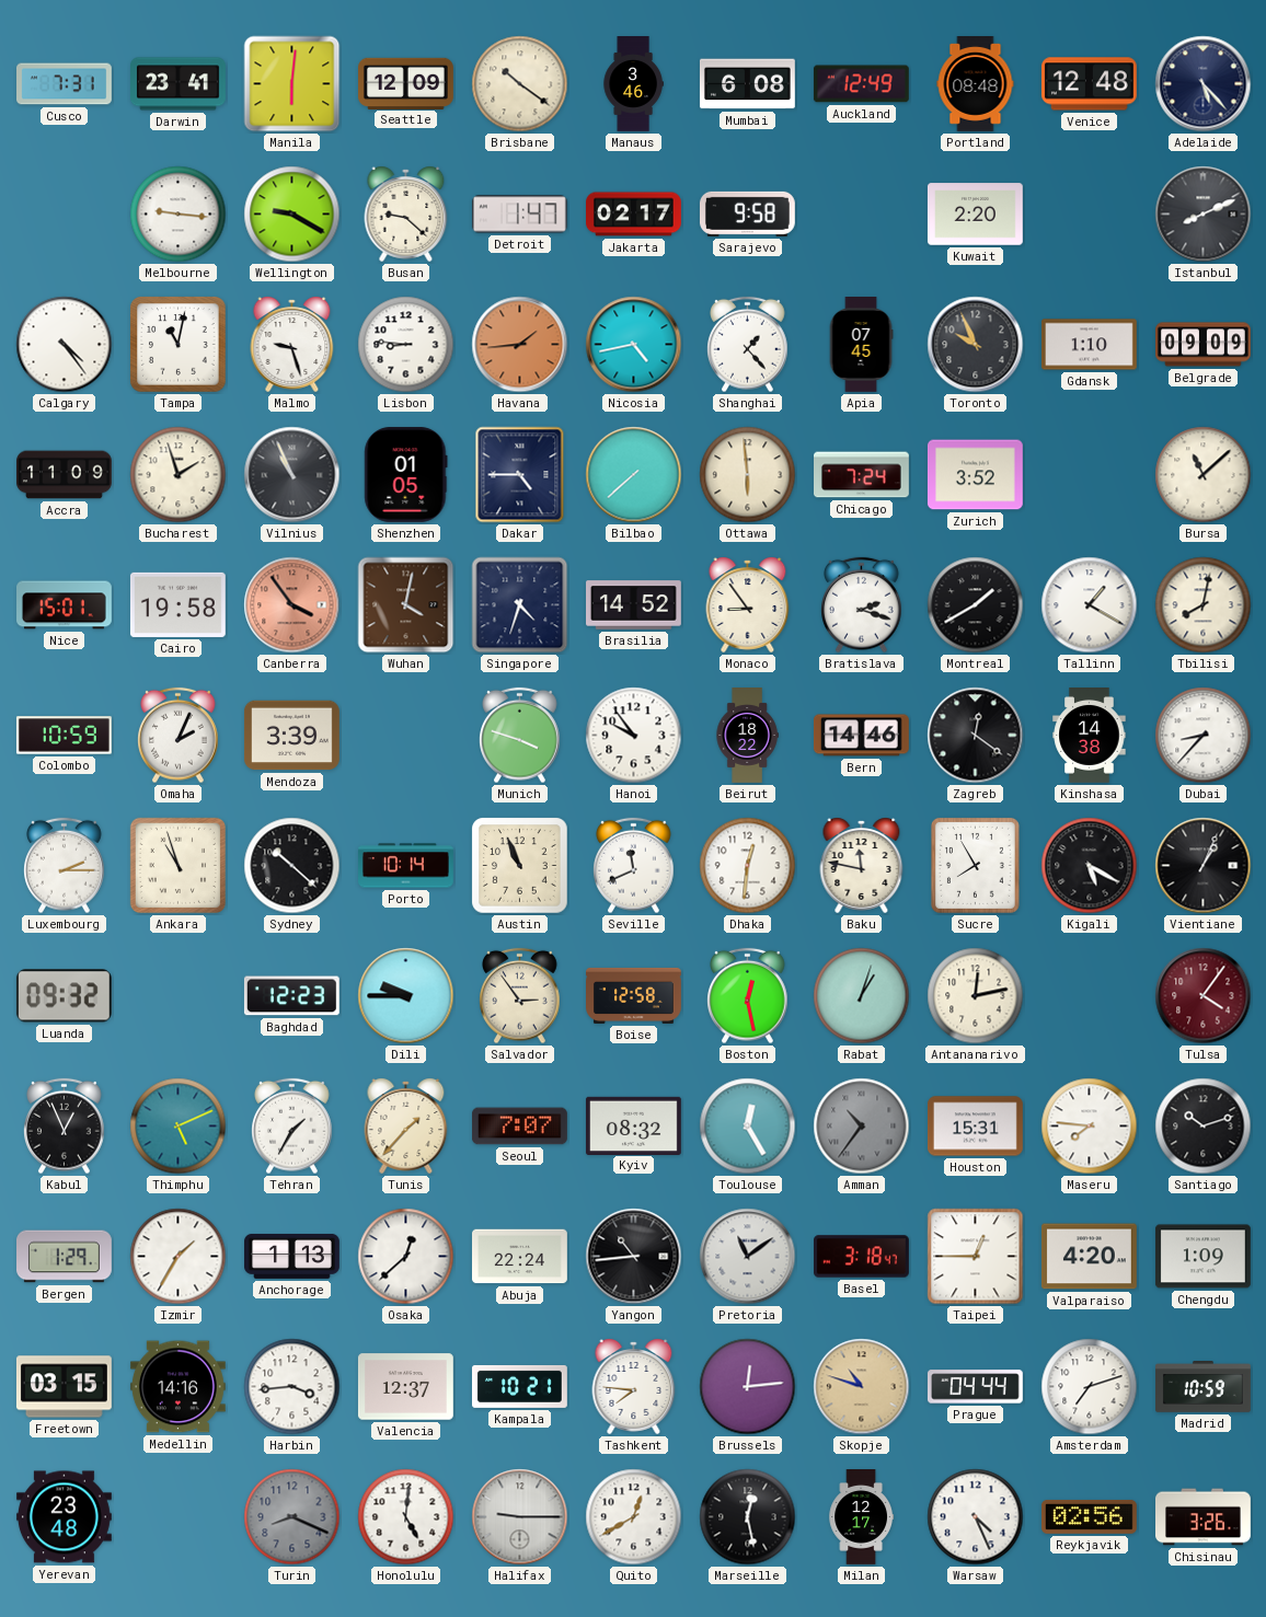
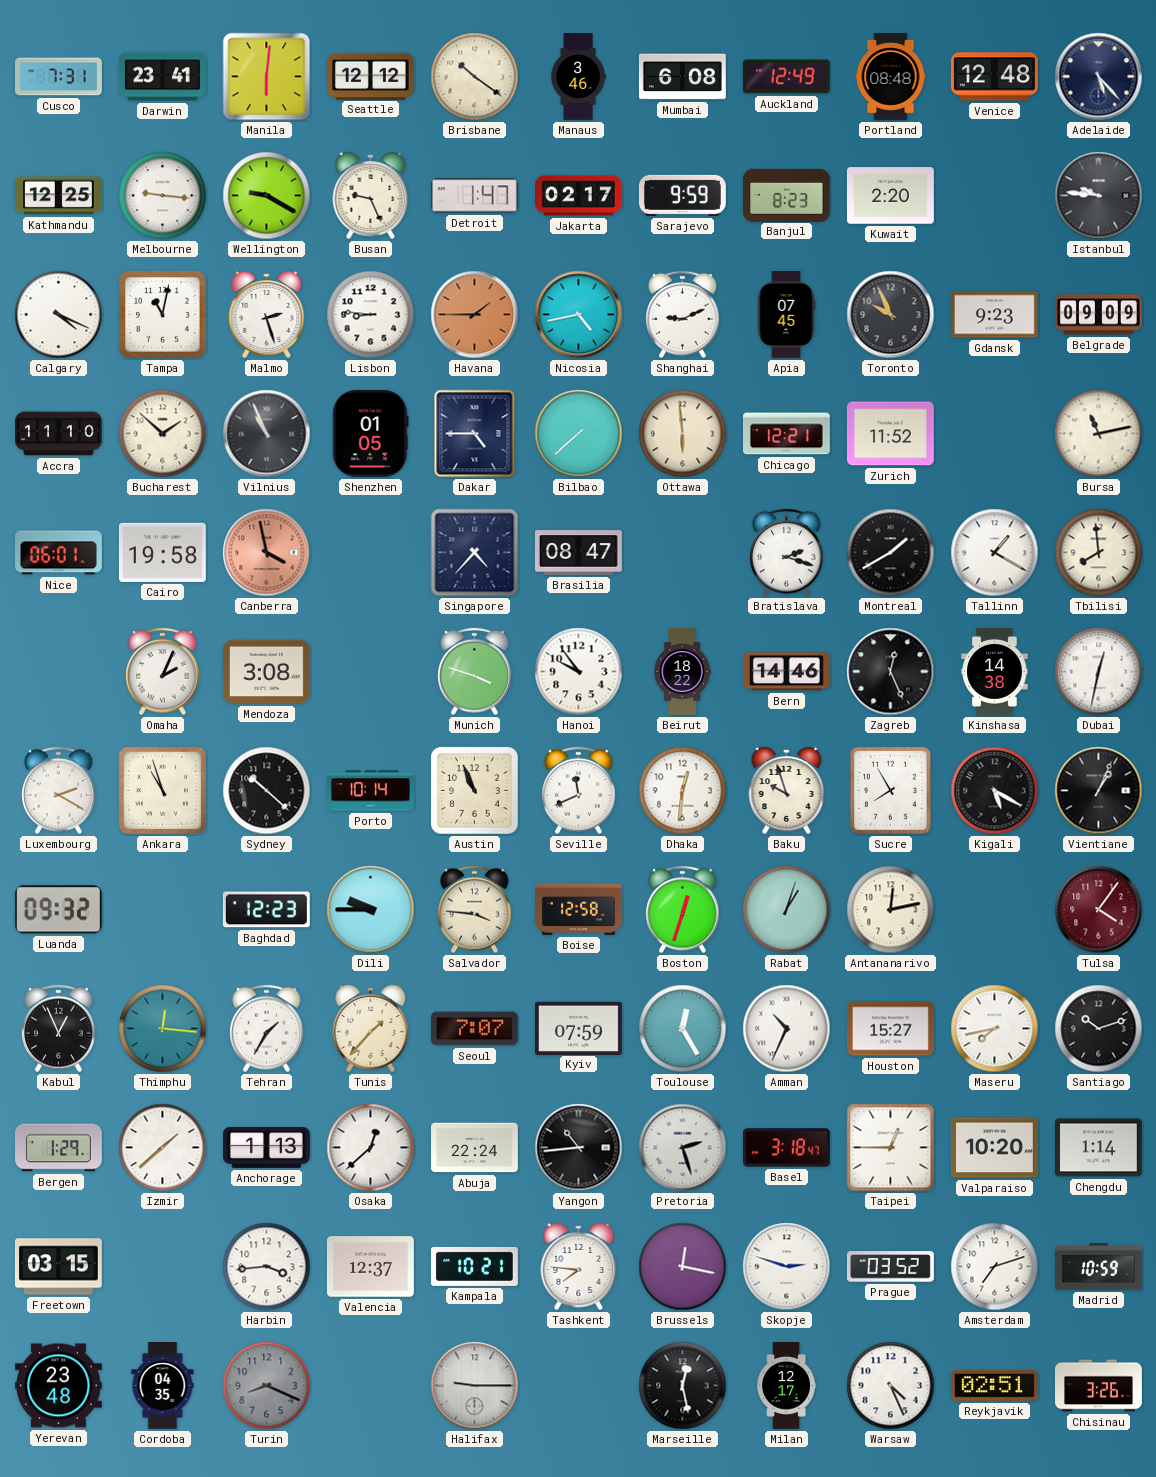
Seattle: 12:09 -> 12:12
Kathmandu: none -> 12:25
Busan: 9:22 -> 9:26
Sarajevo: 9:58 -> 9:59
Banjul: none -> 8:23
Istanbul: 8:11 -> 9:46
Calgary: 4:24 -> 4:19
Malmo: 9:27 -> 2:27
Havana: 1:44 -> 1:45
Shanghai: 1:23 -> 9:11
Gdansk: 1:10 -> 9:23
Accra: 11:09 -> 11:10
Bucharest: 1:57 -> 1:52
Chicago: 7:24 -> 12:21
Zurich: 3:52 -> 11:52
Bursa: 11:08 -> 11:13
Nice: 15:01 -> 06:01
Canberra: 3:54 -> 3:58
Wuhan: 4:02 -> none
Singapore: 4:33 -> 4:37
Brasilia: 14:52 -> 08:47
Monaco: 8:54 -> none
Tbilisi: 8:02 -> 7:59
Colombo: 10:59 -> none
Mendoza: 3:39 -> 3:08
Zagreb: 12:21 -> 12:26
Dubai: 8:37 -> 12:32
Luxembourg: 2:15 -> 2:20
Baku: 11:47 -> 9:57
Salvador: 2:54 -> 3:46
Boston: 12:28 -> 12:33
Thimphu: 5:11 -> 12:16
Kyiv: 08:32 -> 07:59
Amman: 10:36 -> 10:34
Amman dial: grey -> white
Houston: 15:31 -> 15:27
Maseru: 7:46 -> 7:43
Izmir: 1:35 -> 1:38
Pretoria: 11:09 -> 2:27
Valparaiso: 4:20 -> 10:20
Chengdu: 1:09 -> 1:14
Medellin: 14:16 -> none
Brussels: 12:14 -> 12:17
Skopje: 10:48 -> 2:48
Skopje dial: champagne -> white
Prague: 04:44 -> 03:52
Cordoba: none -> 04:35
Honolulu: 5:01 -> none
Quito: 12:40 -> none
Reykjavik: 02:56 -> 02:51
